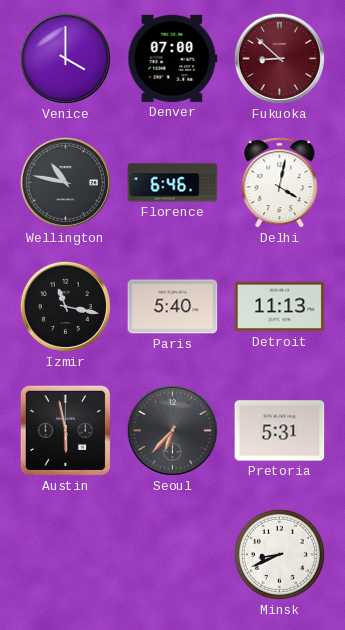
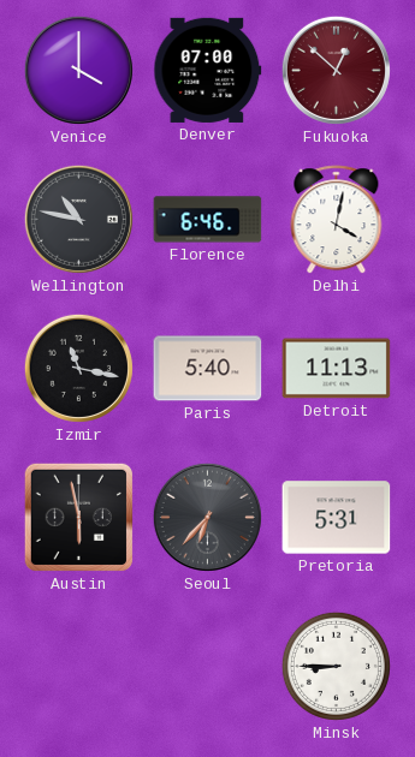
Fukuoka: 8:52 -> 12:52
Minsk: 8:41 -> 8:45
